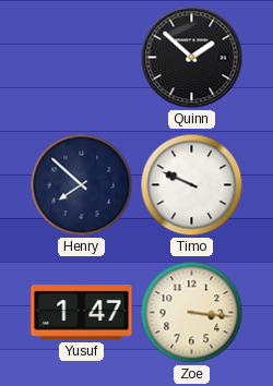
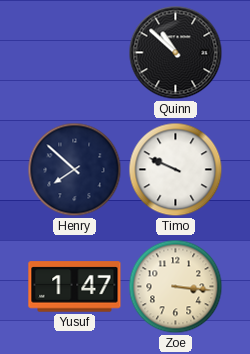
Quinn: 1:52 -> 10:52
